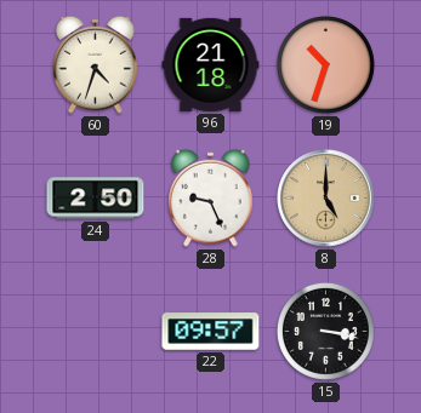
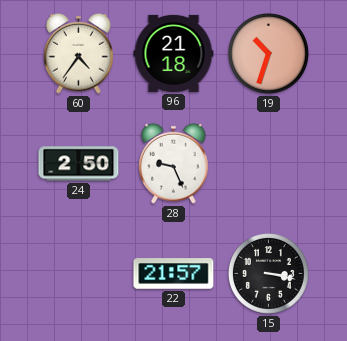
60: 4:33 -> 4:36
8: 5:00 -> none
22: 09:57 -> 21:57
